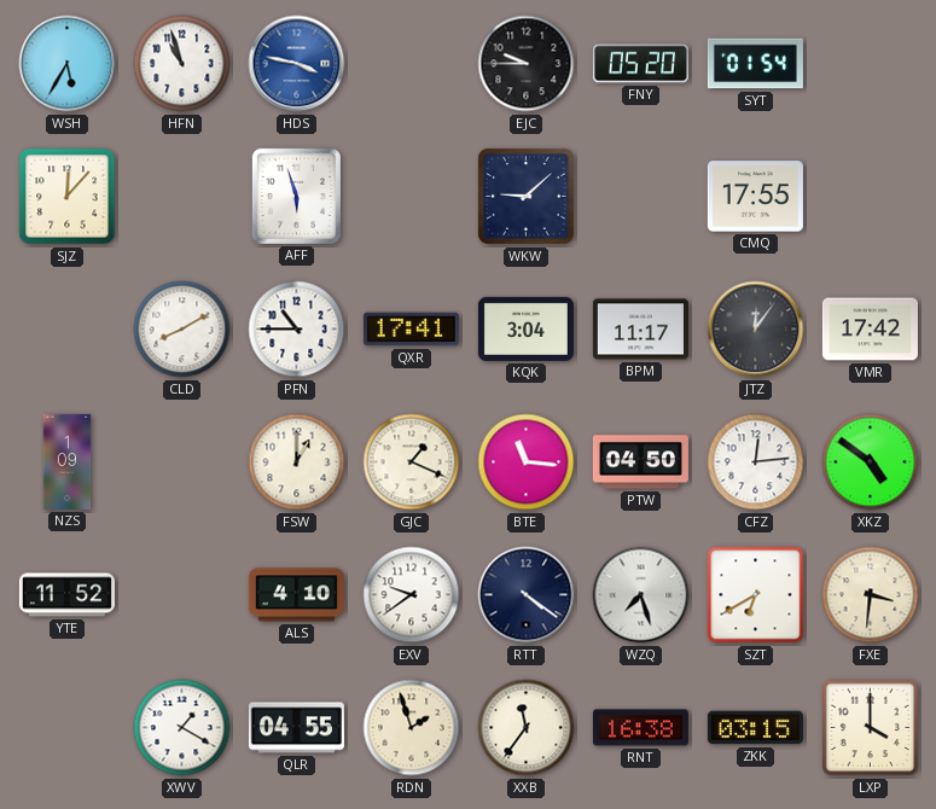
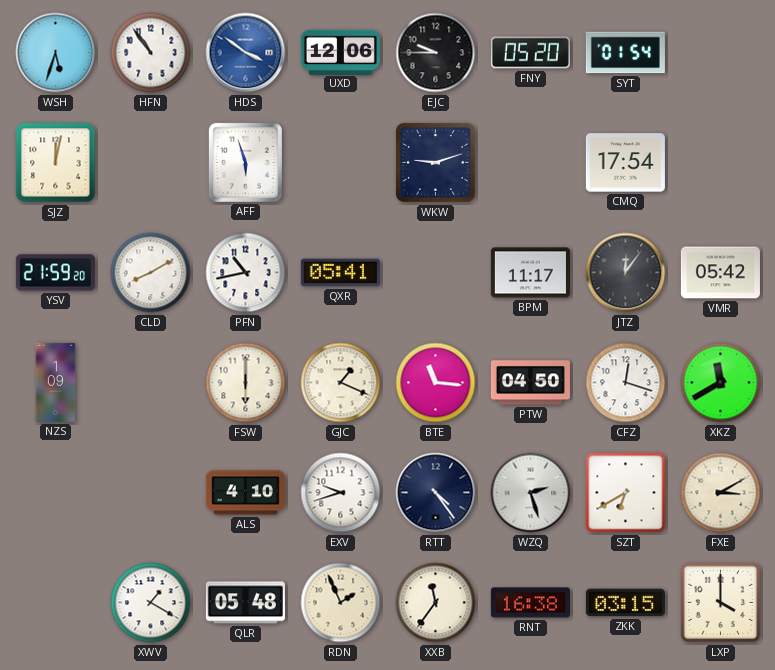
WSH: 5:35 -> 5:33
HFN: 10:57 -> 10:54
HDS: 3:47 -> 3:51
UXD: none -> 12:06
SJZ: 12:07 -> 12:02
WKW: 9:08 -> 9:12
CMQ: 17:55 -> 17:54
YSV: none -> 21:59
PFN: 10:45 -> 10:43
QXR: 17:41 -> 05:41
KQK: 3:04 -> none
VMR: 17:42 -> 05:42
FSW: 1:00 -> 6:00
CFZ: 12:14 -> 12:18
XKZ: 4:51 -> 11:40
YTE: 11:52 -> none
EXV: 9:39 -> 9:42
RTT: 4:21 -> 4:24
WZQ: 7:27 -> 2:27
FXE: 3:31 -> 3:10
QLR: 04:55 -> 05:48
RDN: 1:57 -> 1:56
